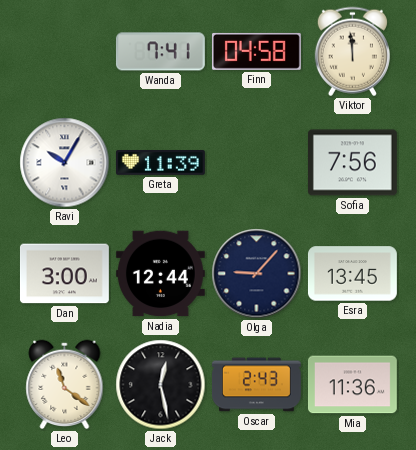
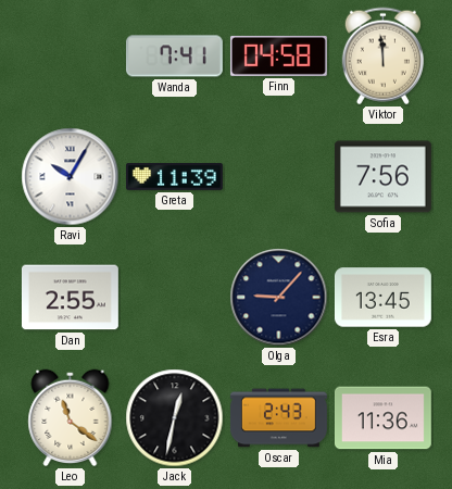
Dan: 3:00 -> 2:55
Nadia: 12:44 -> none
Jack: 12:28 -> 12:32
